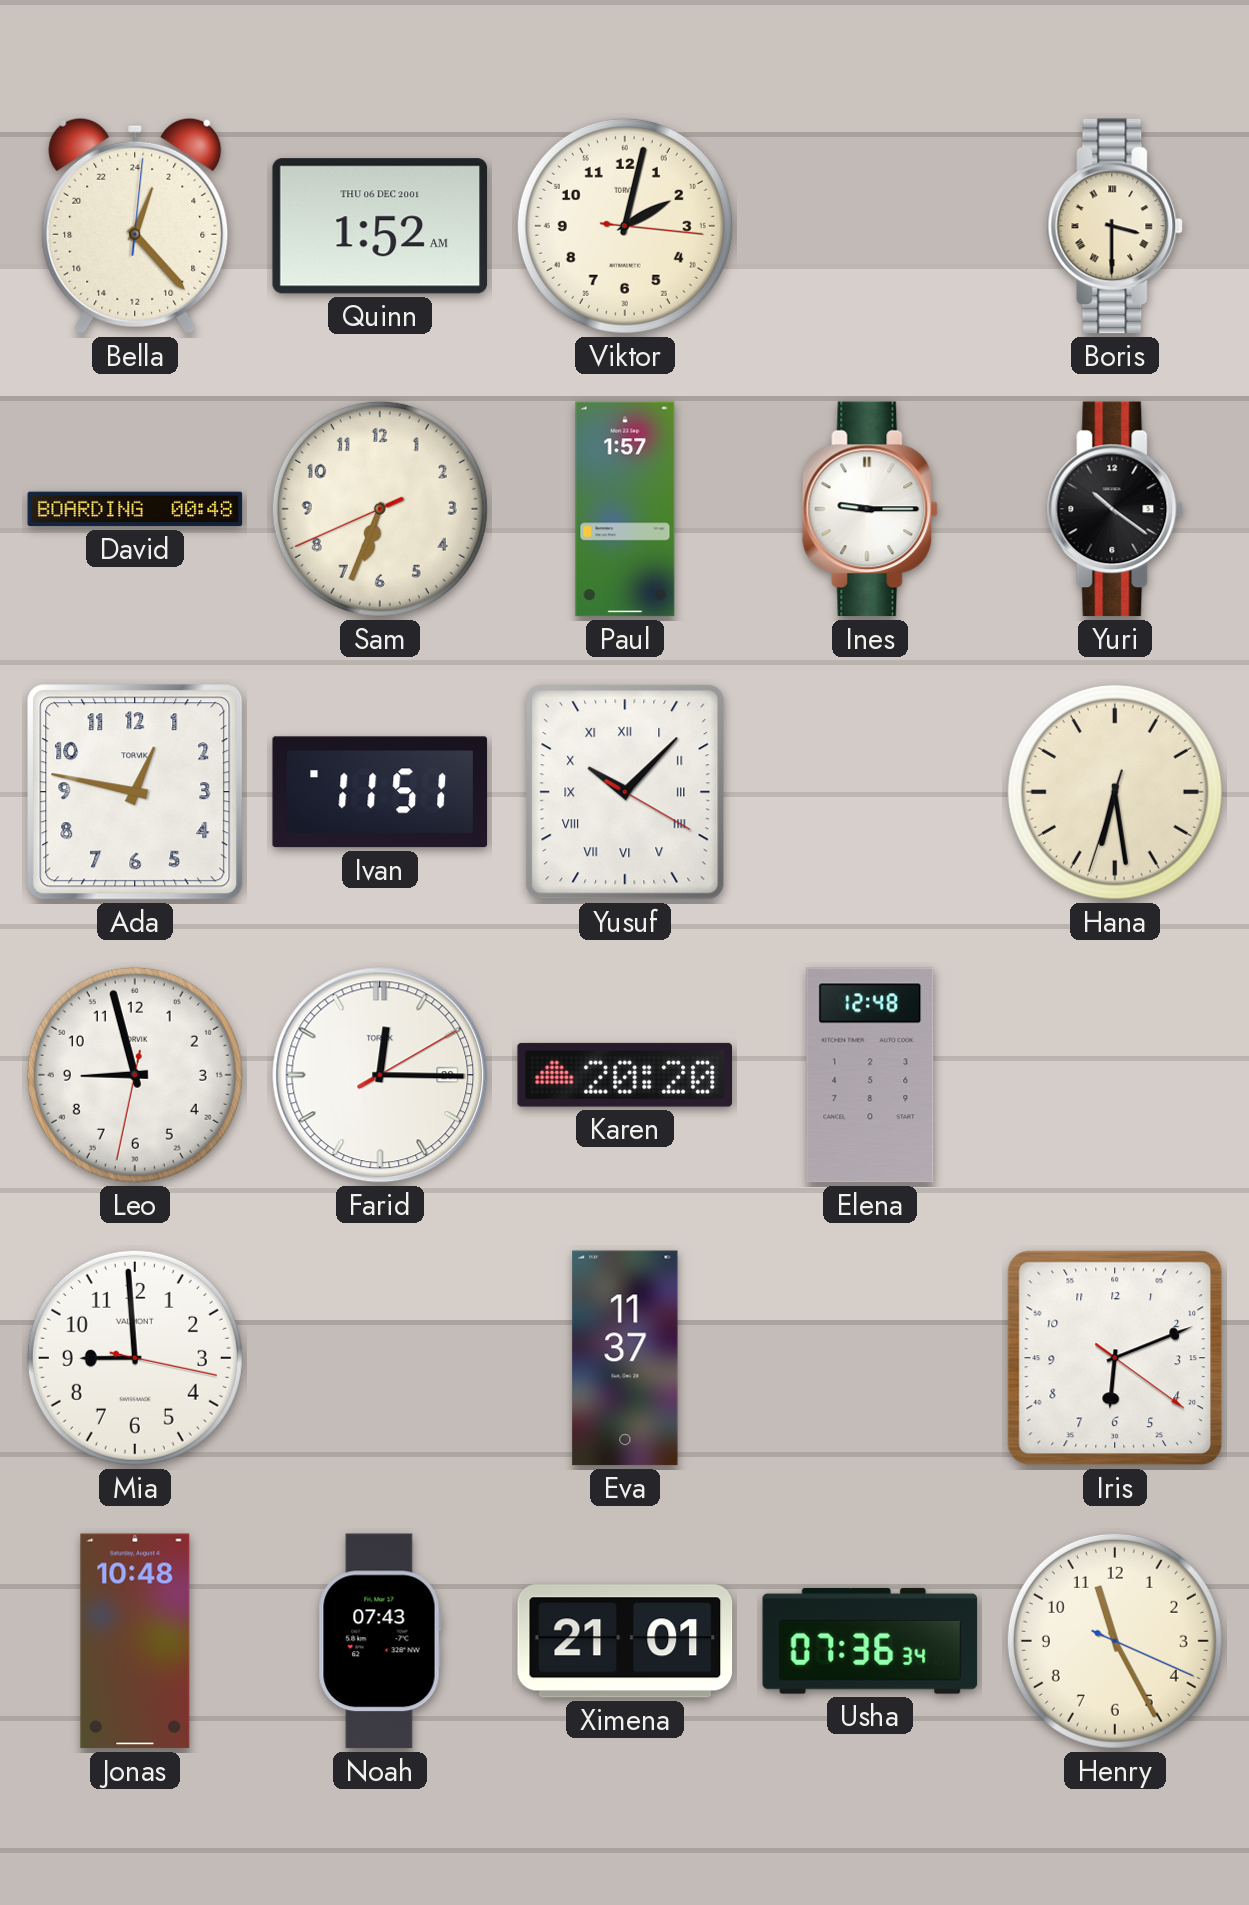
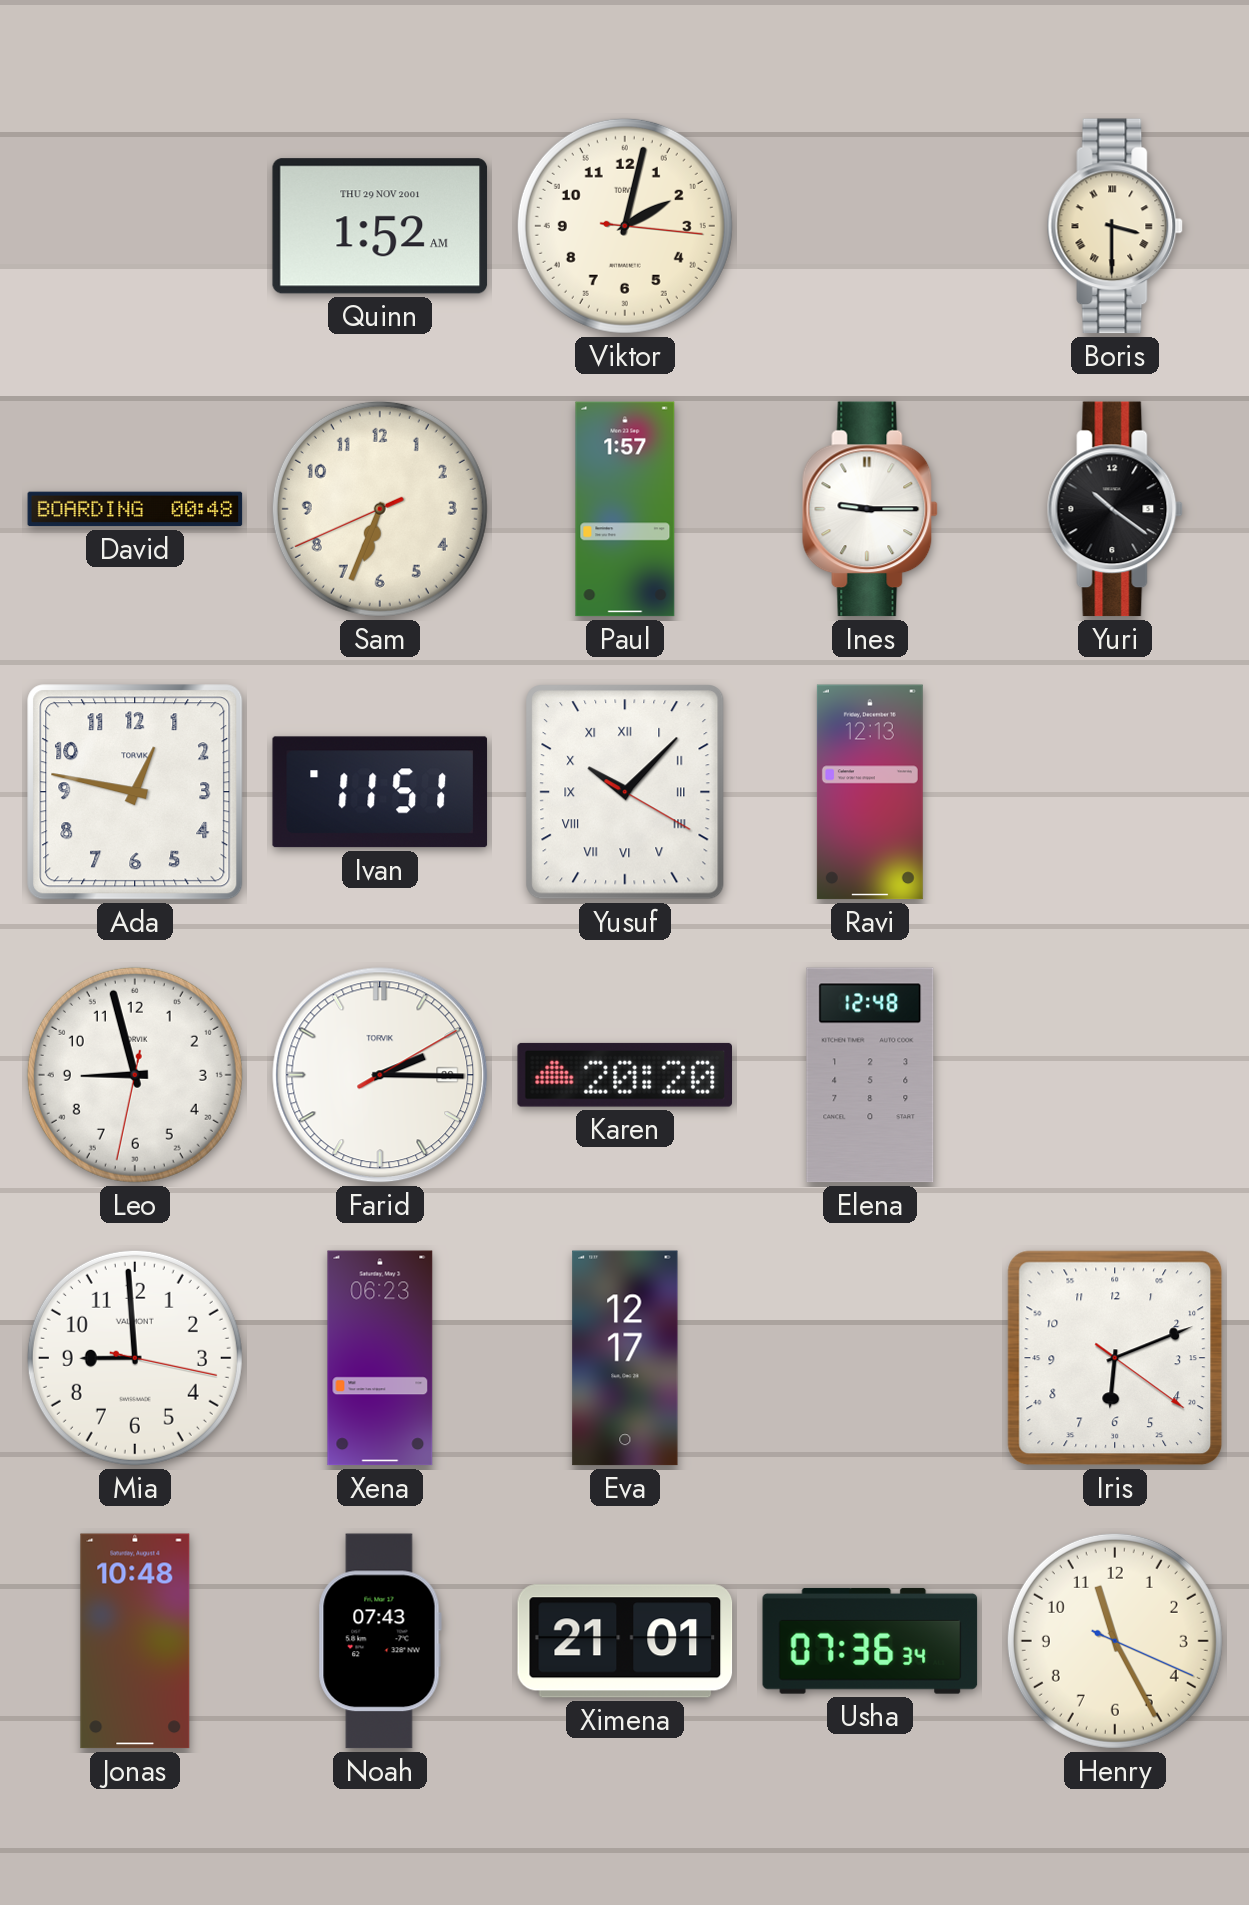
Bella: 1:23 -> none
Quinn date: THU 06 DEC 2001 -> THU 29 NOV 2001
Ravi: none -> 12:13
Hana: 6:28 -> none
Farid: 12:15 -> 2:15
Xena: none -> 06:23
Eva: 11:37 -> 12:17
